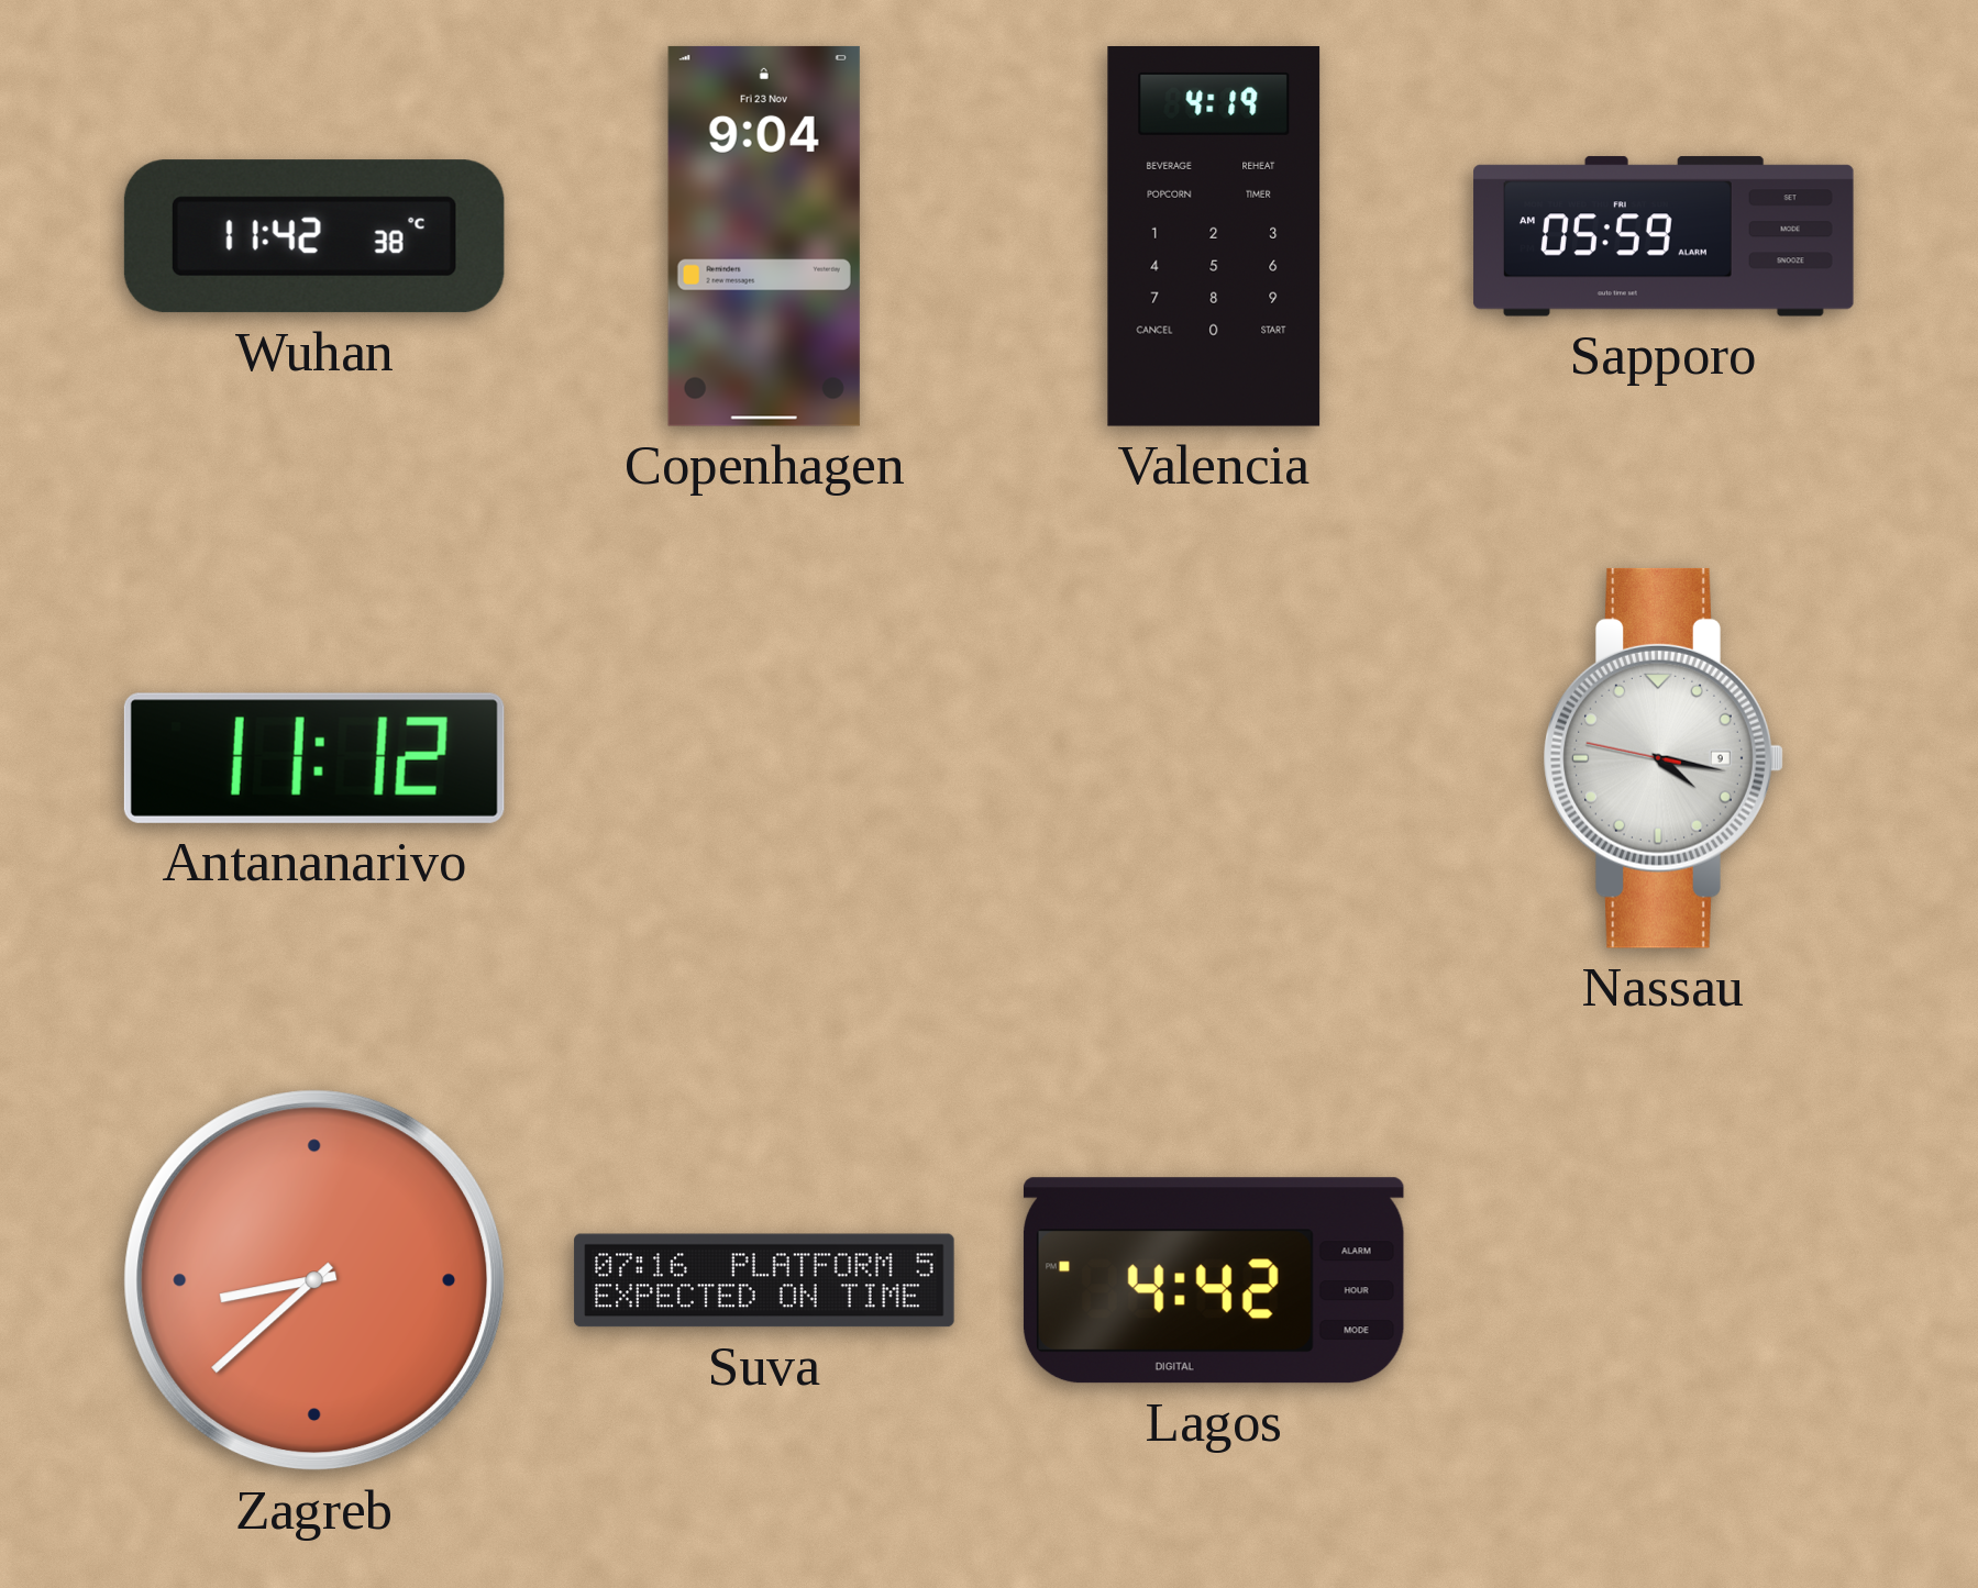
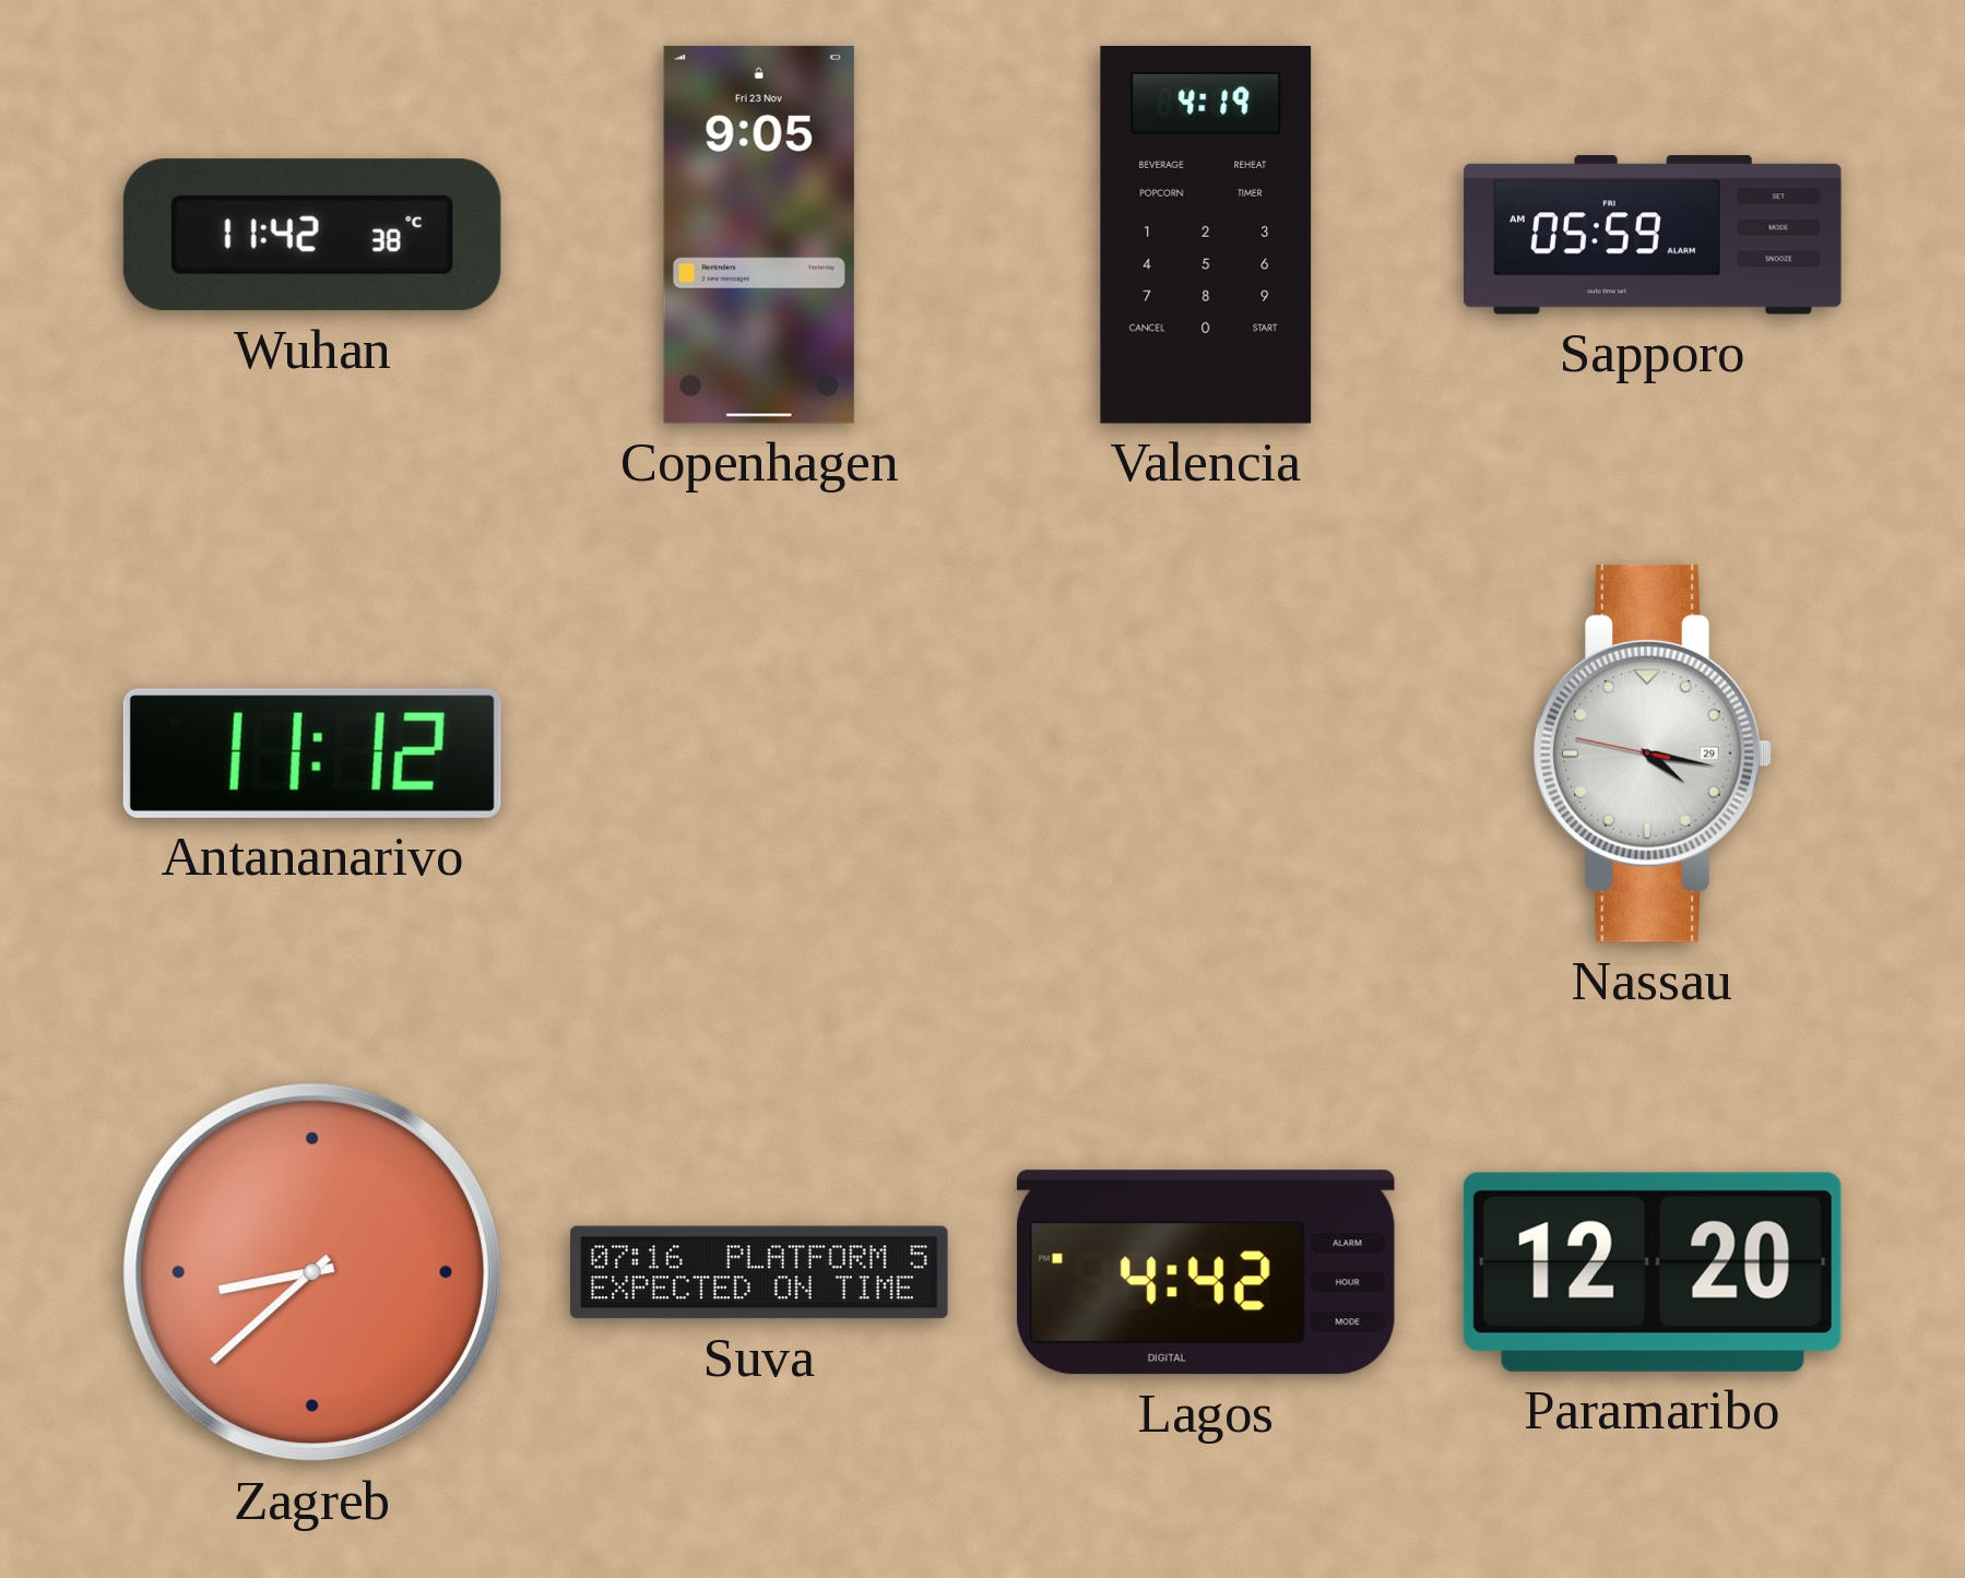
Copenhagen: 9:04 -> 9:05
Nassau date: 9 -> 29
Paramaribo: none -> 12:20
